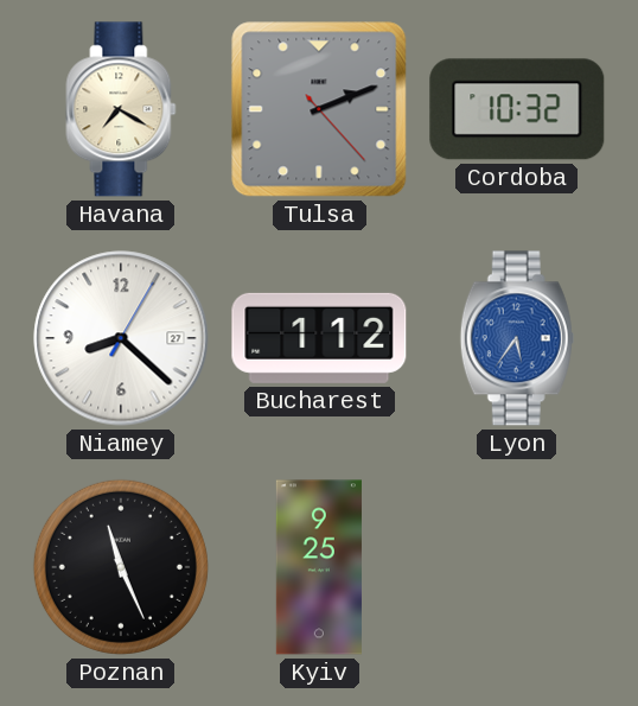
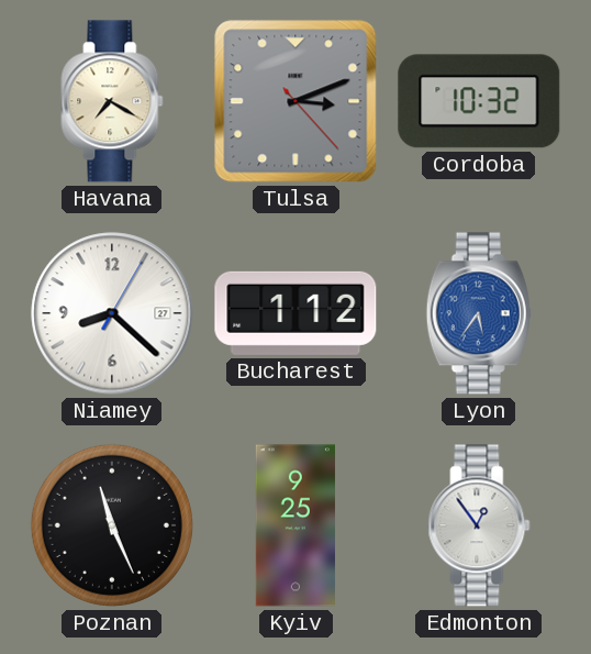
Tulsa: 2:11 -> 3:11
Edmonton: none -> 12:54
